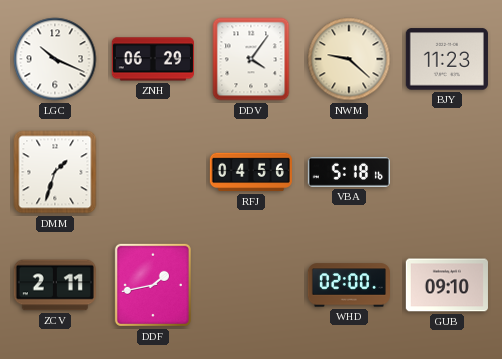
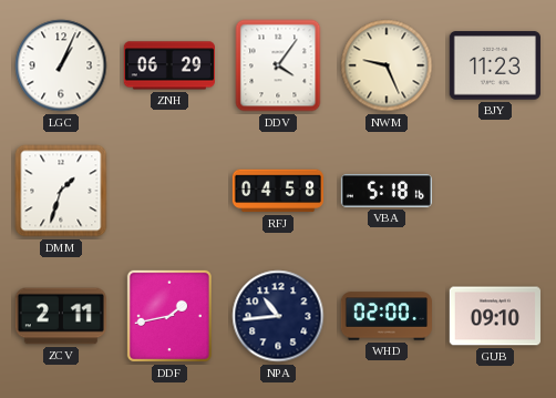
LGC: 10:19 -> 1:04
NWM: 9:22 -> 9:26
RFJ: 04:56 -> 04:58
NPA: none -> 10:44
